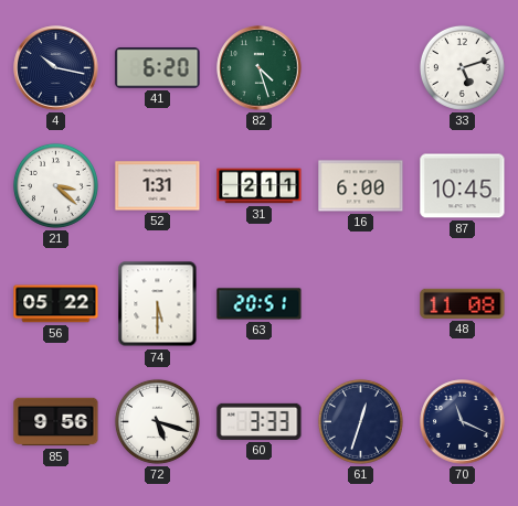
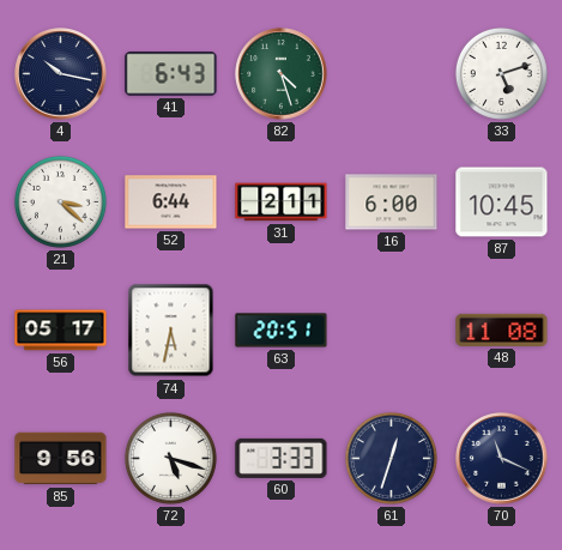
41: 6:20 -> 6:43
52: 1:31 -> 6:44
56: 05:22 -> 05:17
74: 5:30 -> 5:32
